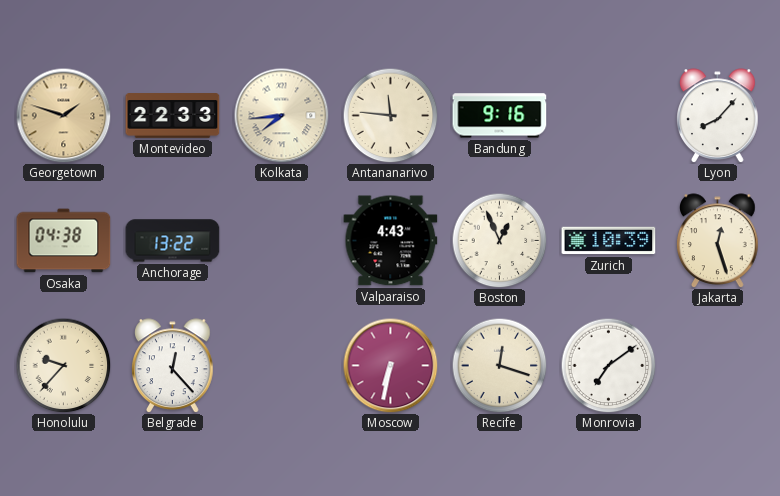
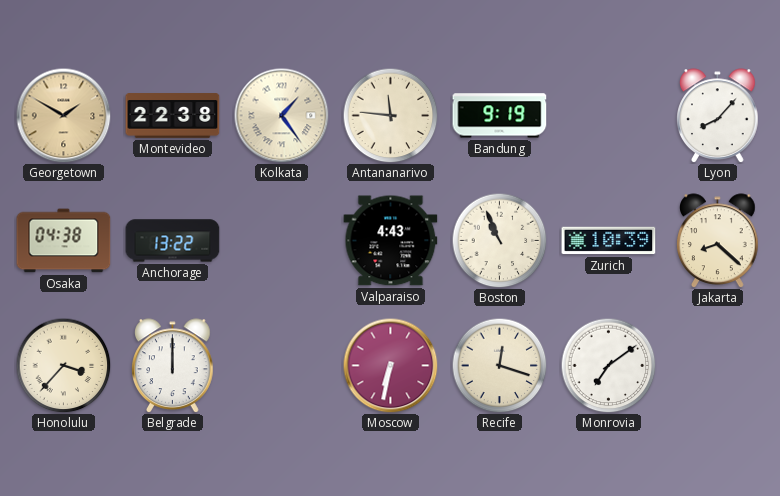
Georgetown: 1:48 -> 1:50
Montevideo: 22:33 -> 22:38
Kolkata: 7:44 -> 1:24
Bandung: 9:16 -> 9:19
Boston: 12:56 -> 10:56
Jakarta: 12:27 -> 8:22
Honolulu: 9:37 -> 3:37
Belgrade: 12:23 -> 12:00
